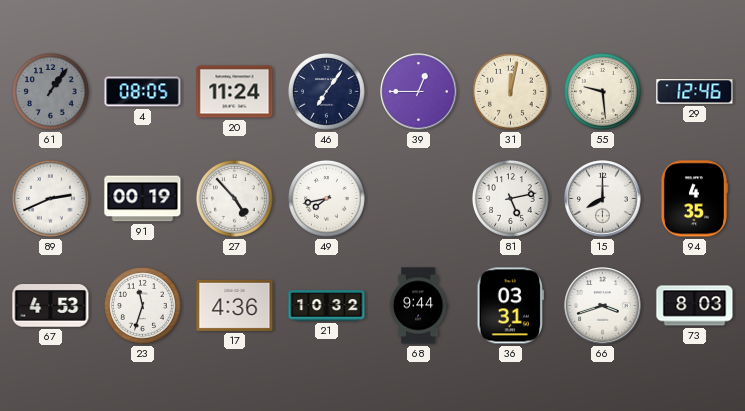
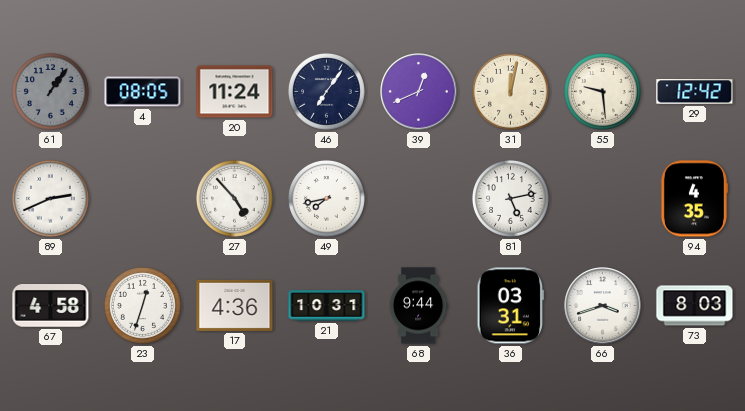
39: 12:45 -> 12:41
29: 12:46 -> 12:42
91: 00:19 -> none
15: 8:00 -> none
67: 4:53 -> 4:58
23: 11:33 -> 12:33
21: 10:32 -> 10:31
